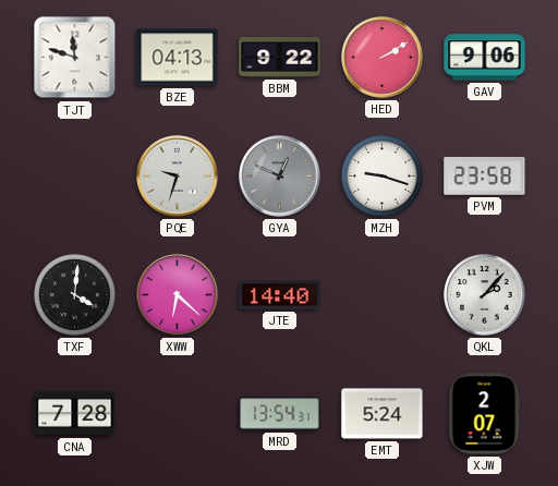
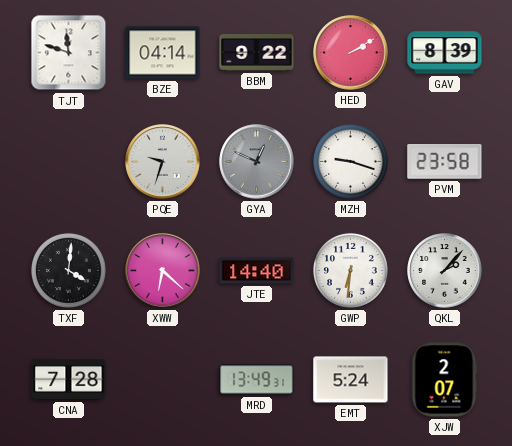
BZE: 04:13 -> 04:14
GAV: 9:06 -> 8:39
GWP: none -> 6:31
MRD: 13:54 -> 13:49
